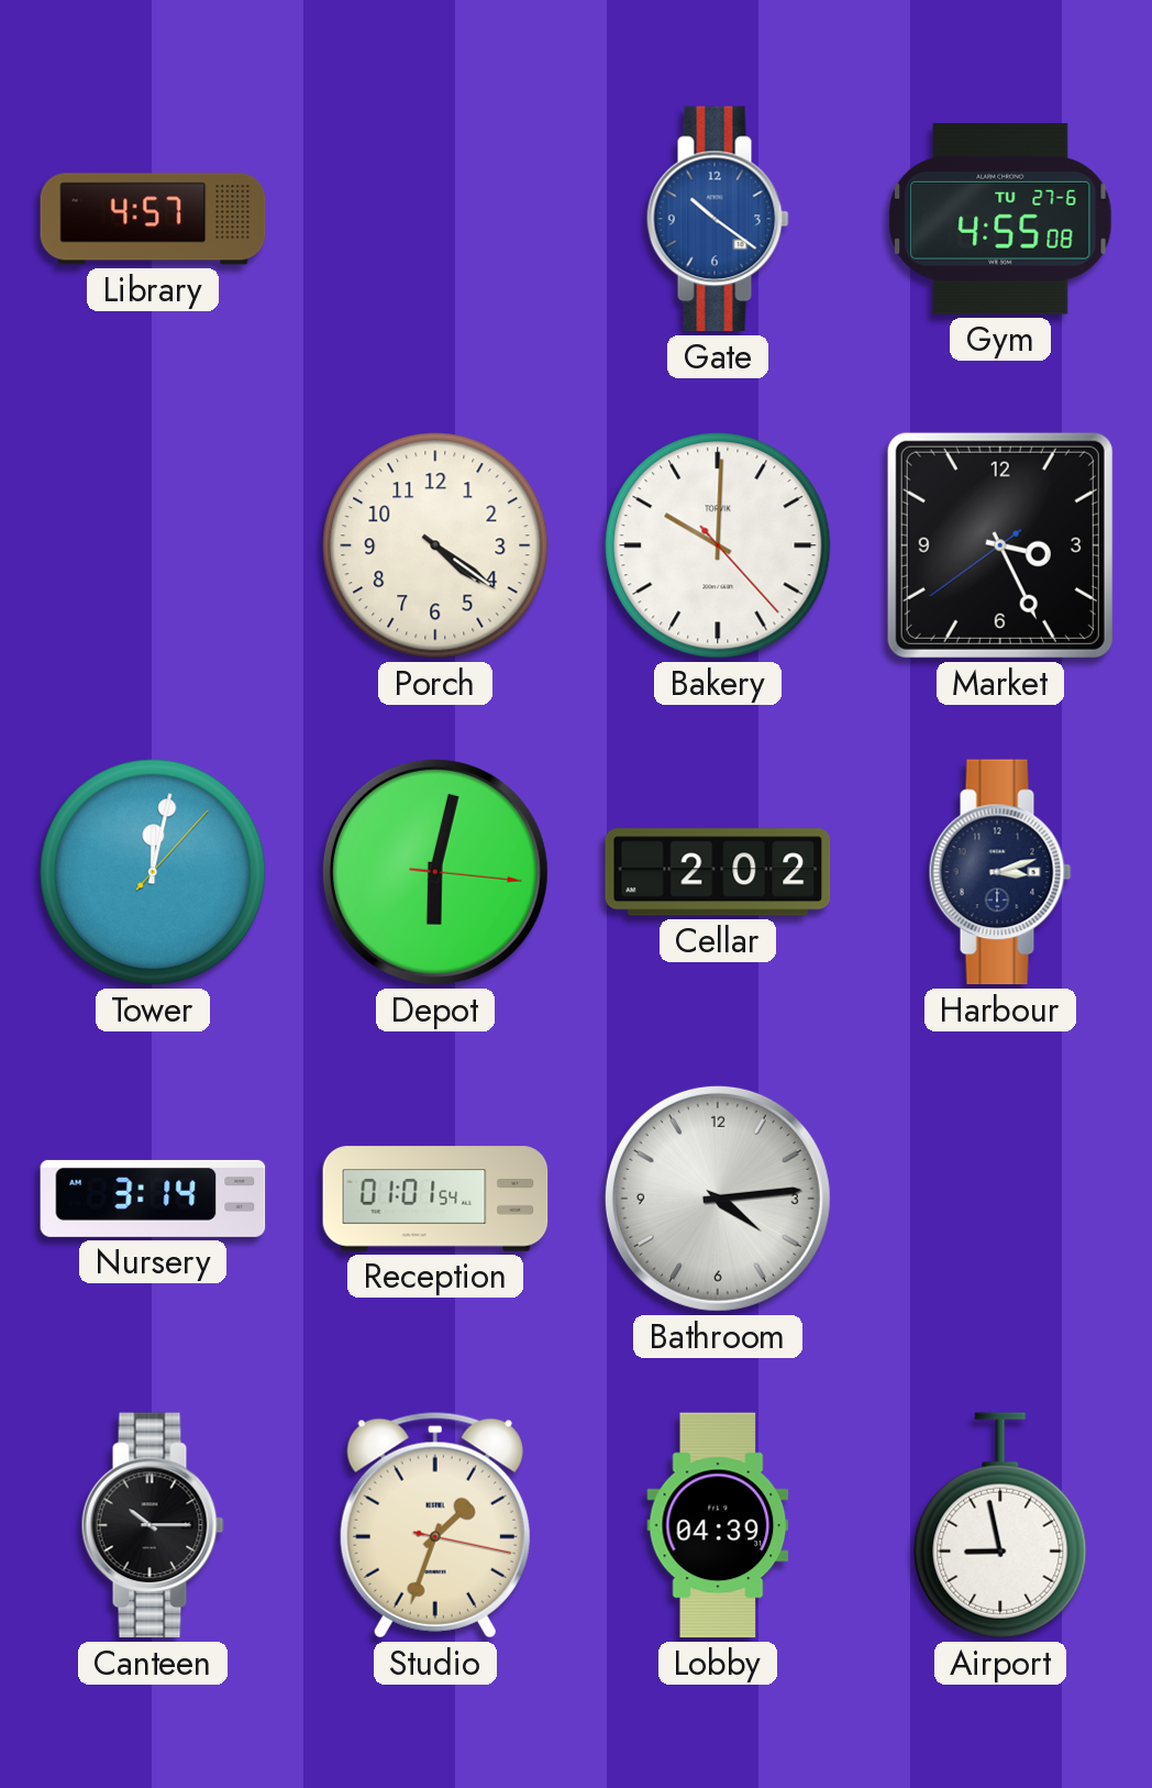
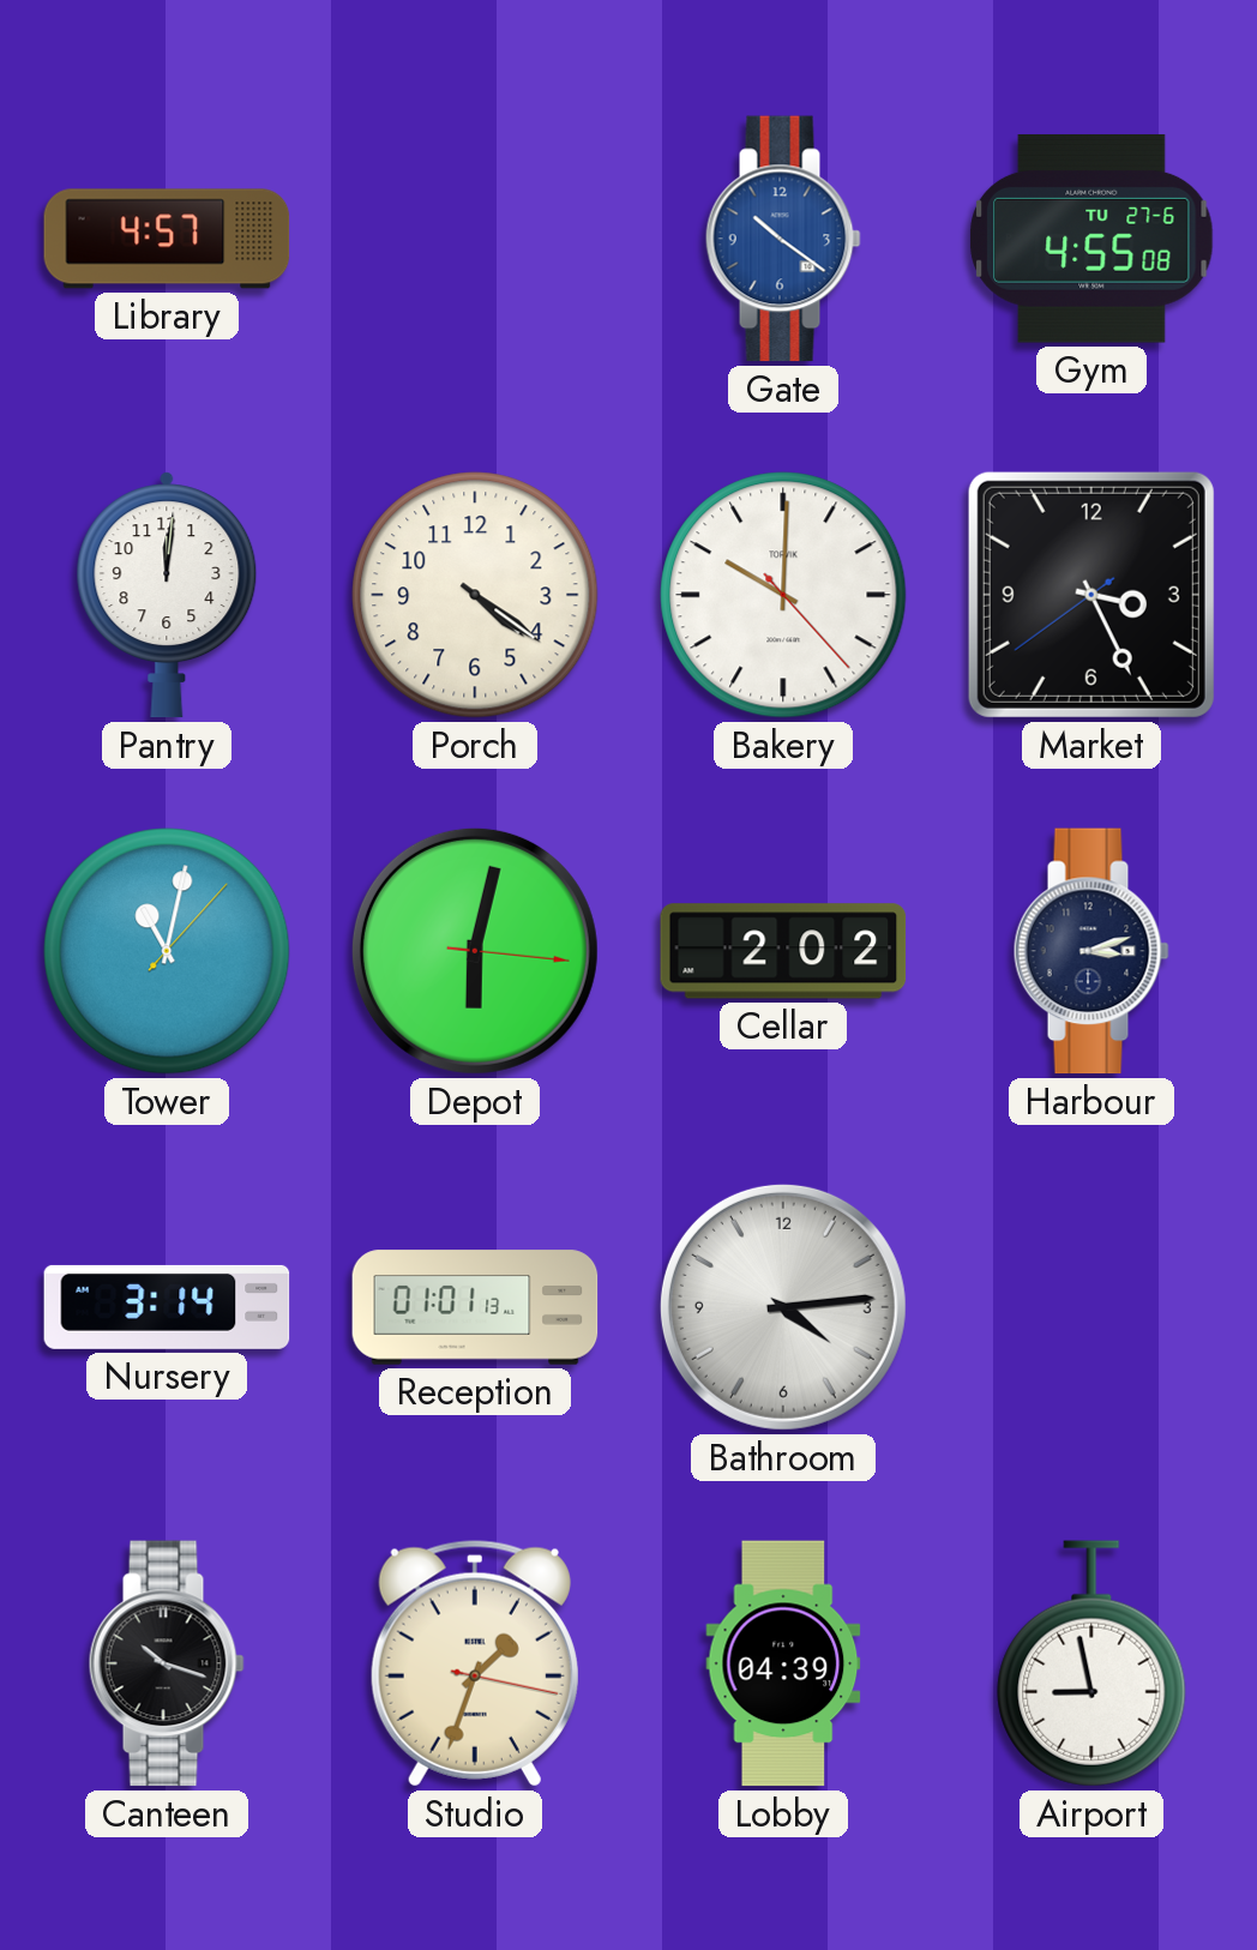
Pantry: none -> 12:01
Tower: 12:02 -> 11:02
Reception: 01:01:54 -> 01:01:13
Canteen: 10:15 -> 10:18
